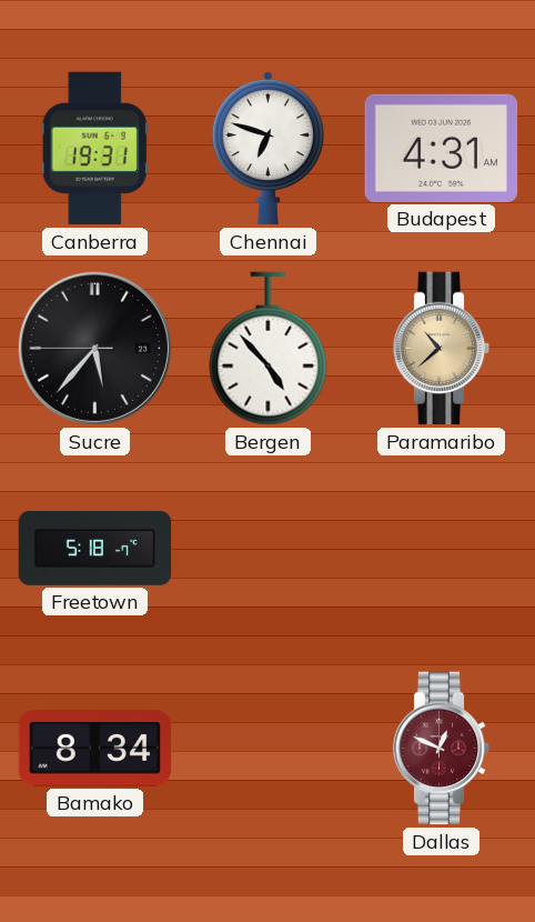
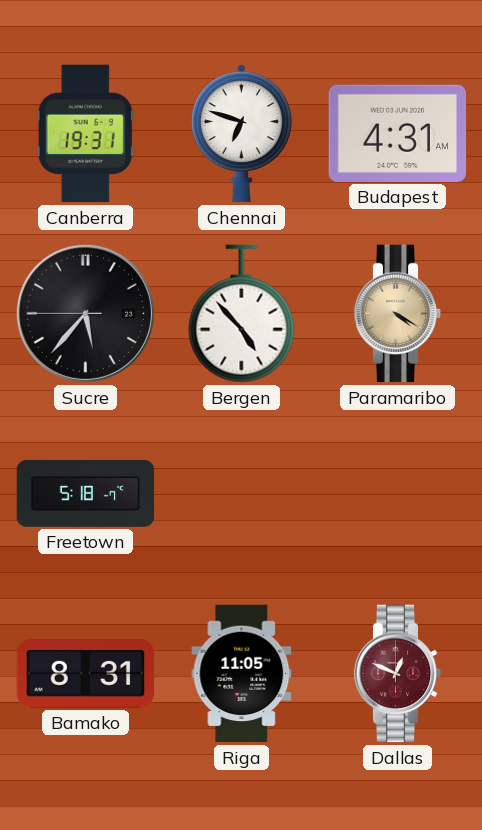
Paramaribo: 10:38 -> 4:20
Bamako: 8:34 -> 8:31
Riga: none -> 11:05
